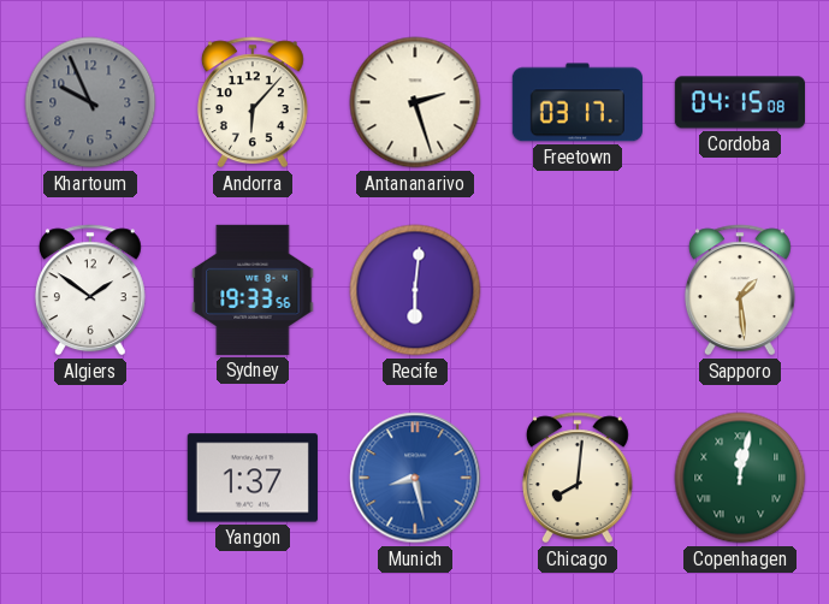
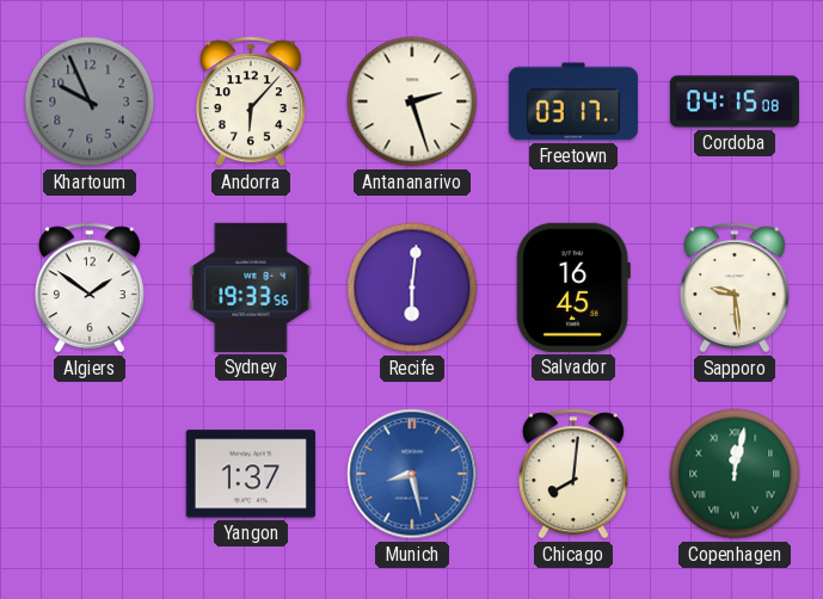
Salvador: none -> 16:45
Sapporo: 1:29 -> 9:29
